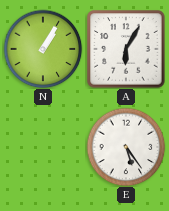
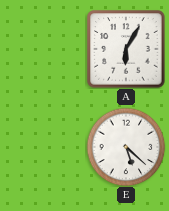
N: 1:05 -> none
E: 5:24 -> 5:22
